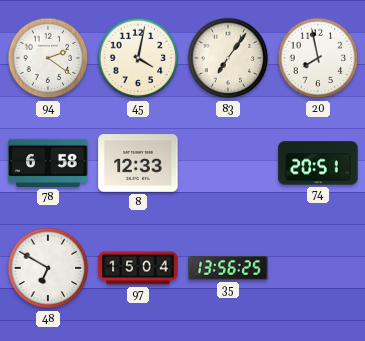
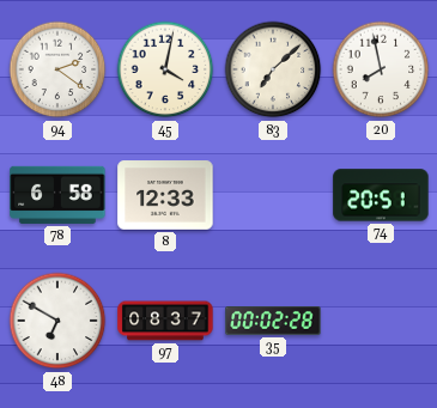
83: 7:06 -> 7:08
97: 15:04 -> 08:37
35: 13:56 -> 00:02
